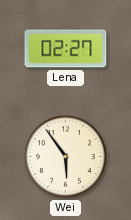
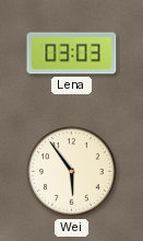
Lena: 02:27 -> 03:03
